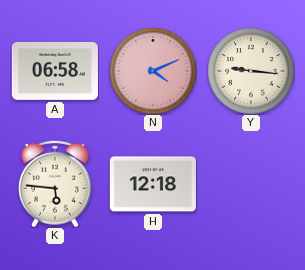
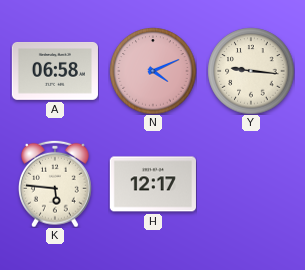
H: 12:18 -> 12:17
